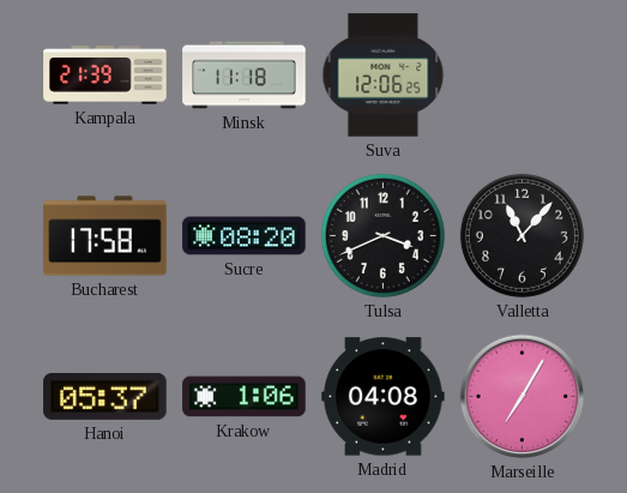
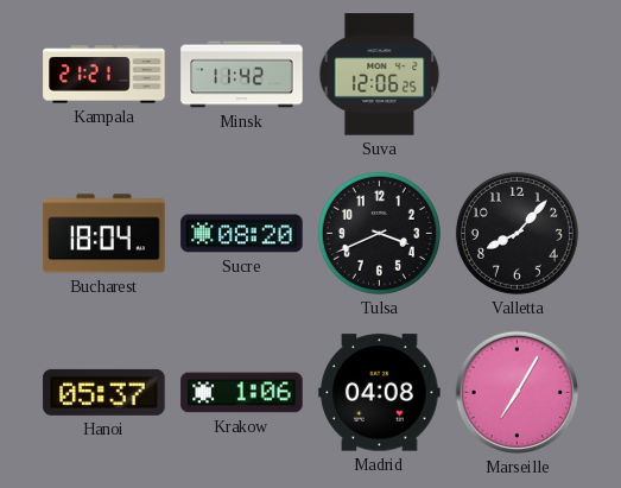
Kampala: 21:39 -> 21:21
Minsk: 11:18 -> 11:42
Bucharest: 17:58 -> 18:04
Valletta: 11:07 -> 8:07
